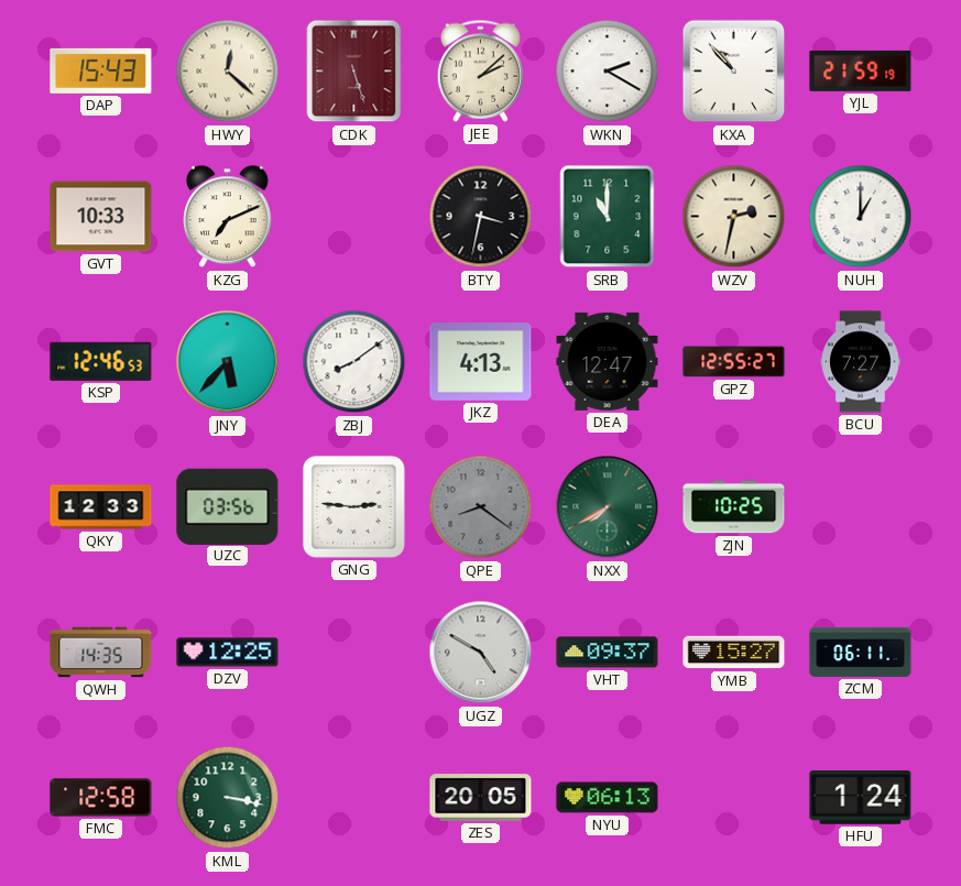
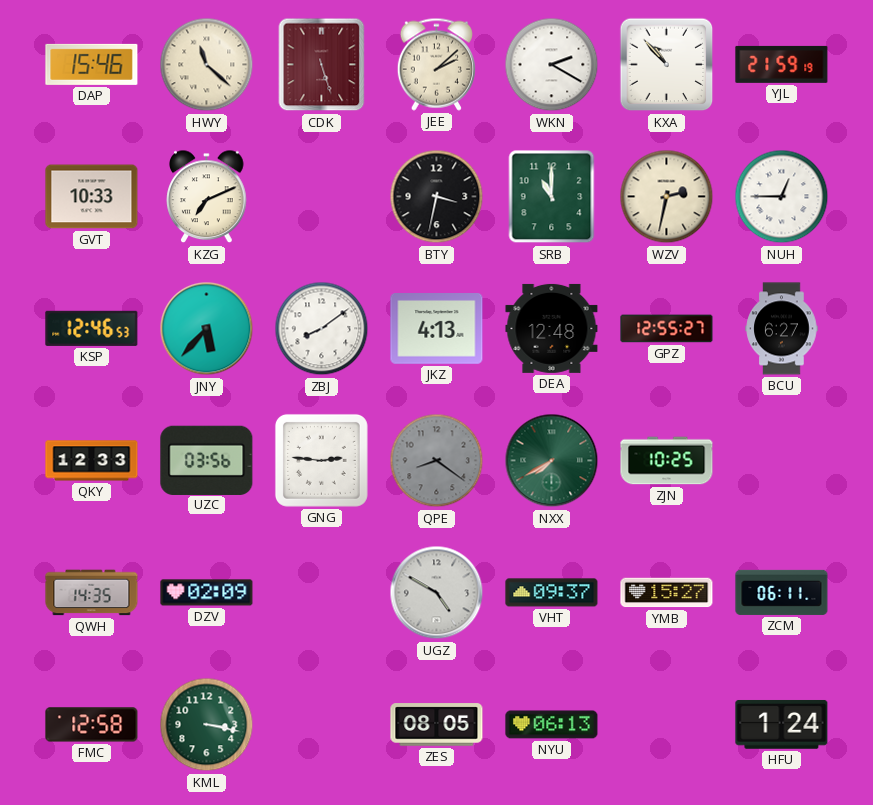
DAP: 15:43 -> 15:46
HWY: 12:22 -> 11:22
NUH: 1:00 -> 12:45
DEA: 12:47 -> 12:48
BCU: 7:27 -> 6:27
DZV: 12:25 -> 02:09
ZES: 20:05 -> 08:05
